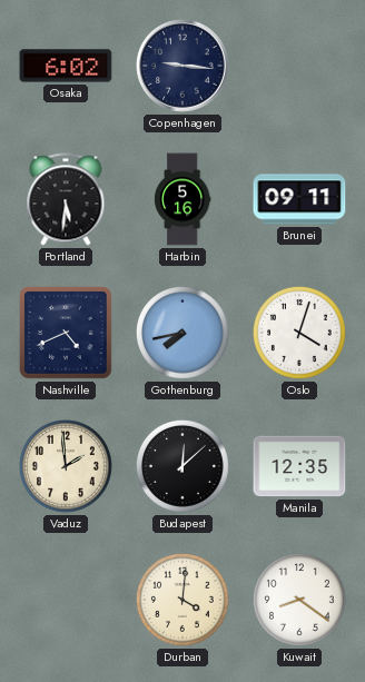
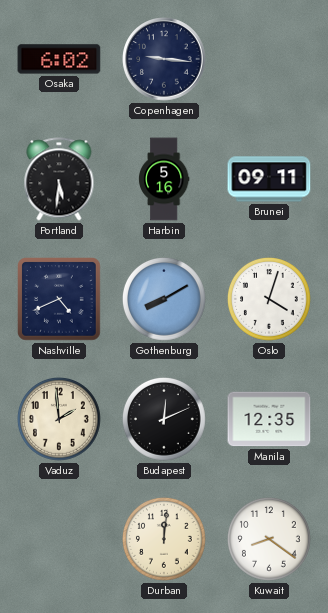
Gothenburg: 7:43 -> 8:10
Budapest: 12:08 -> 12:11
Durban: 4:01 -> 12:01
